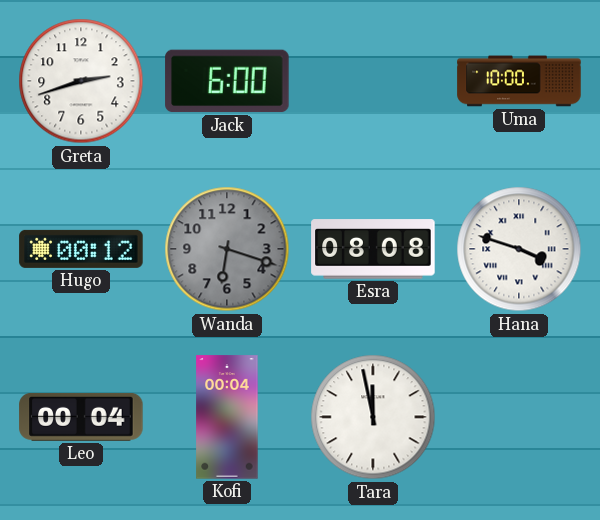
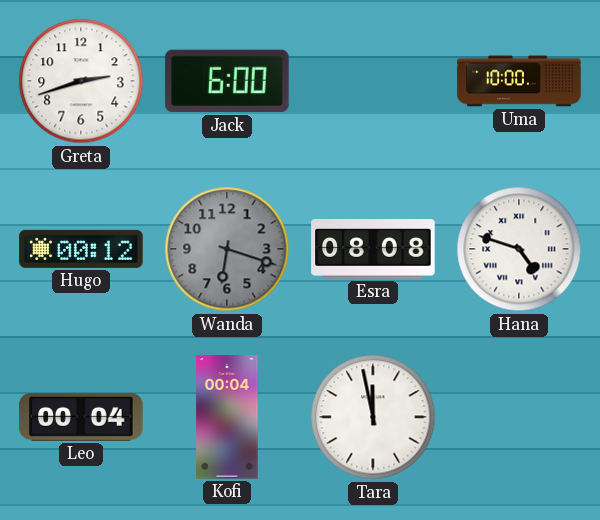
Hana: 3:48 -> 4:48
